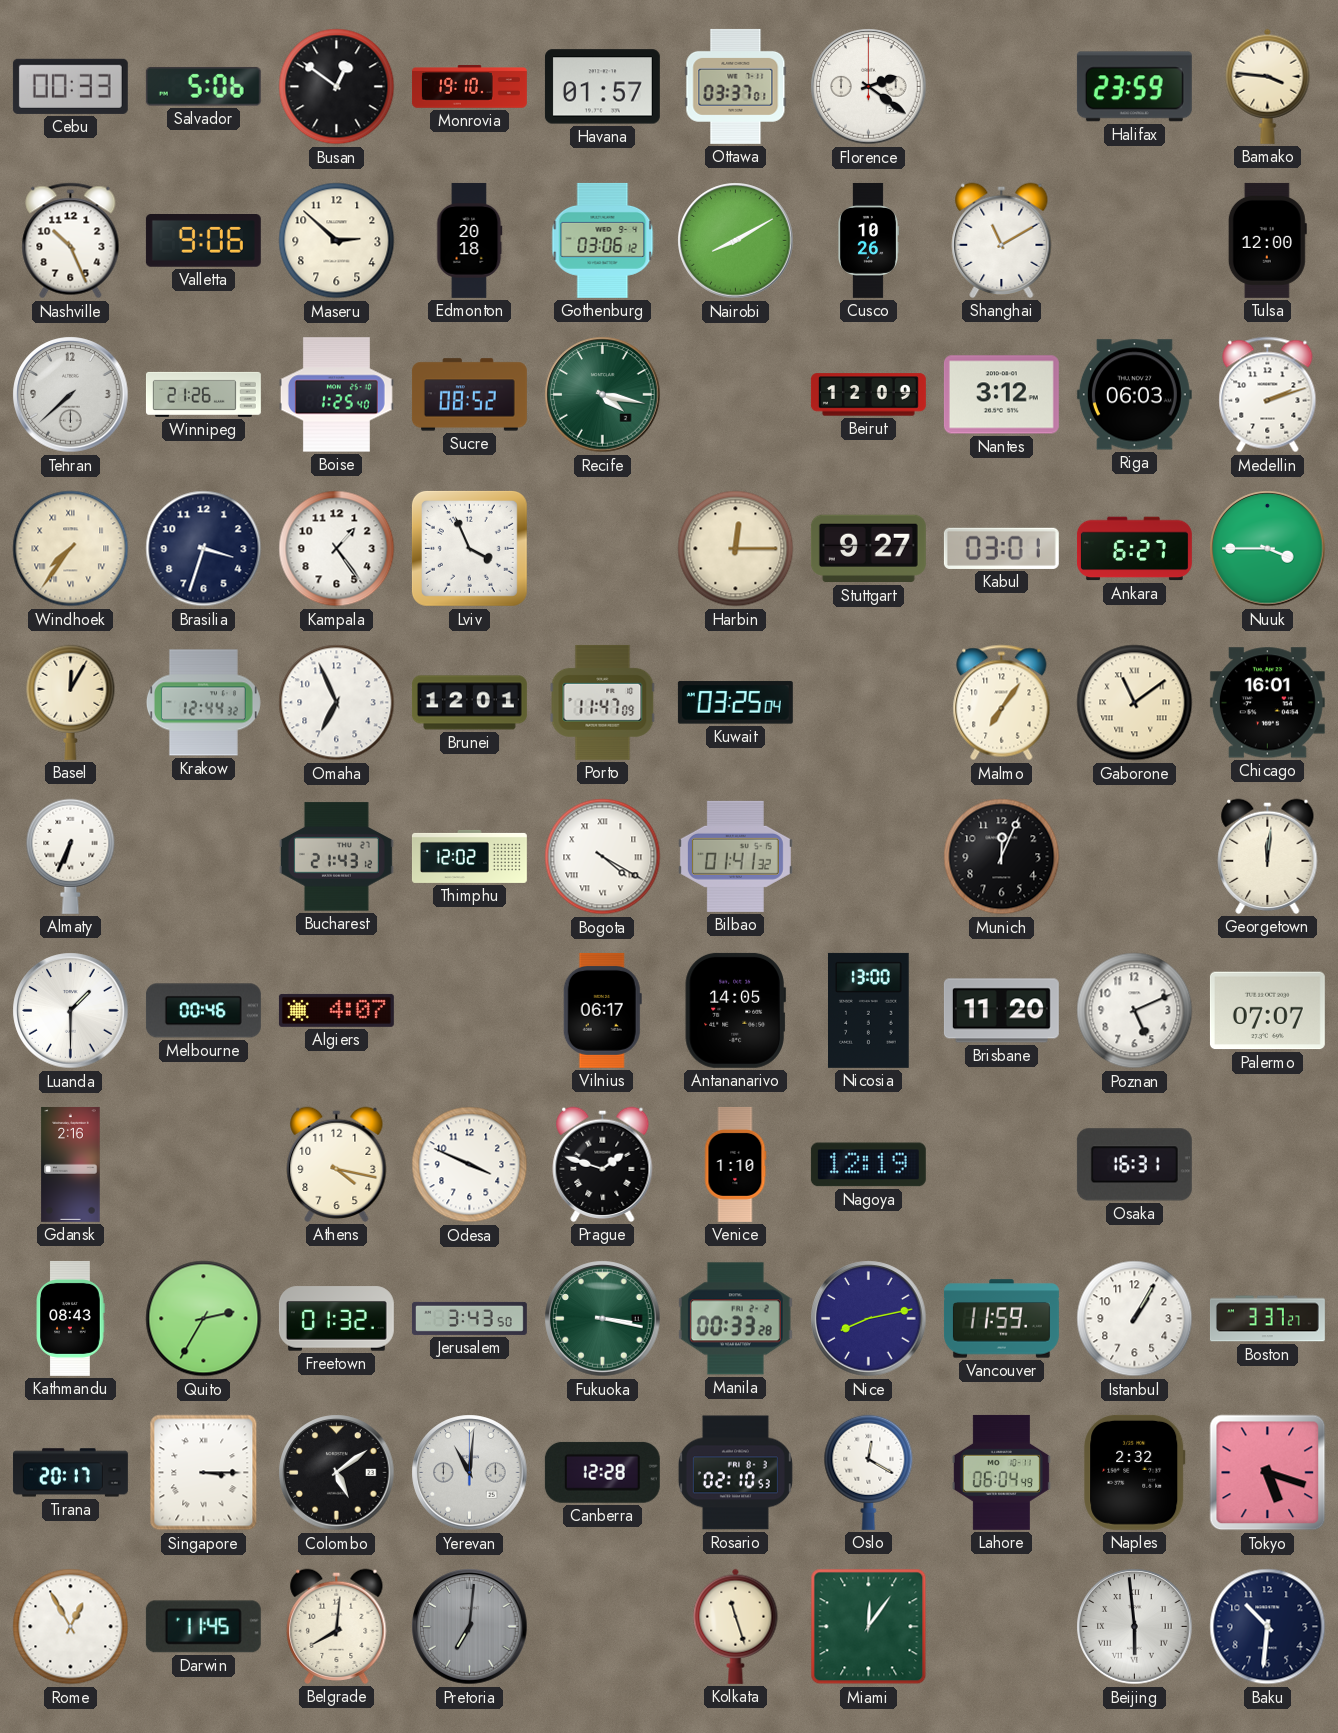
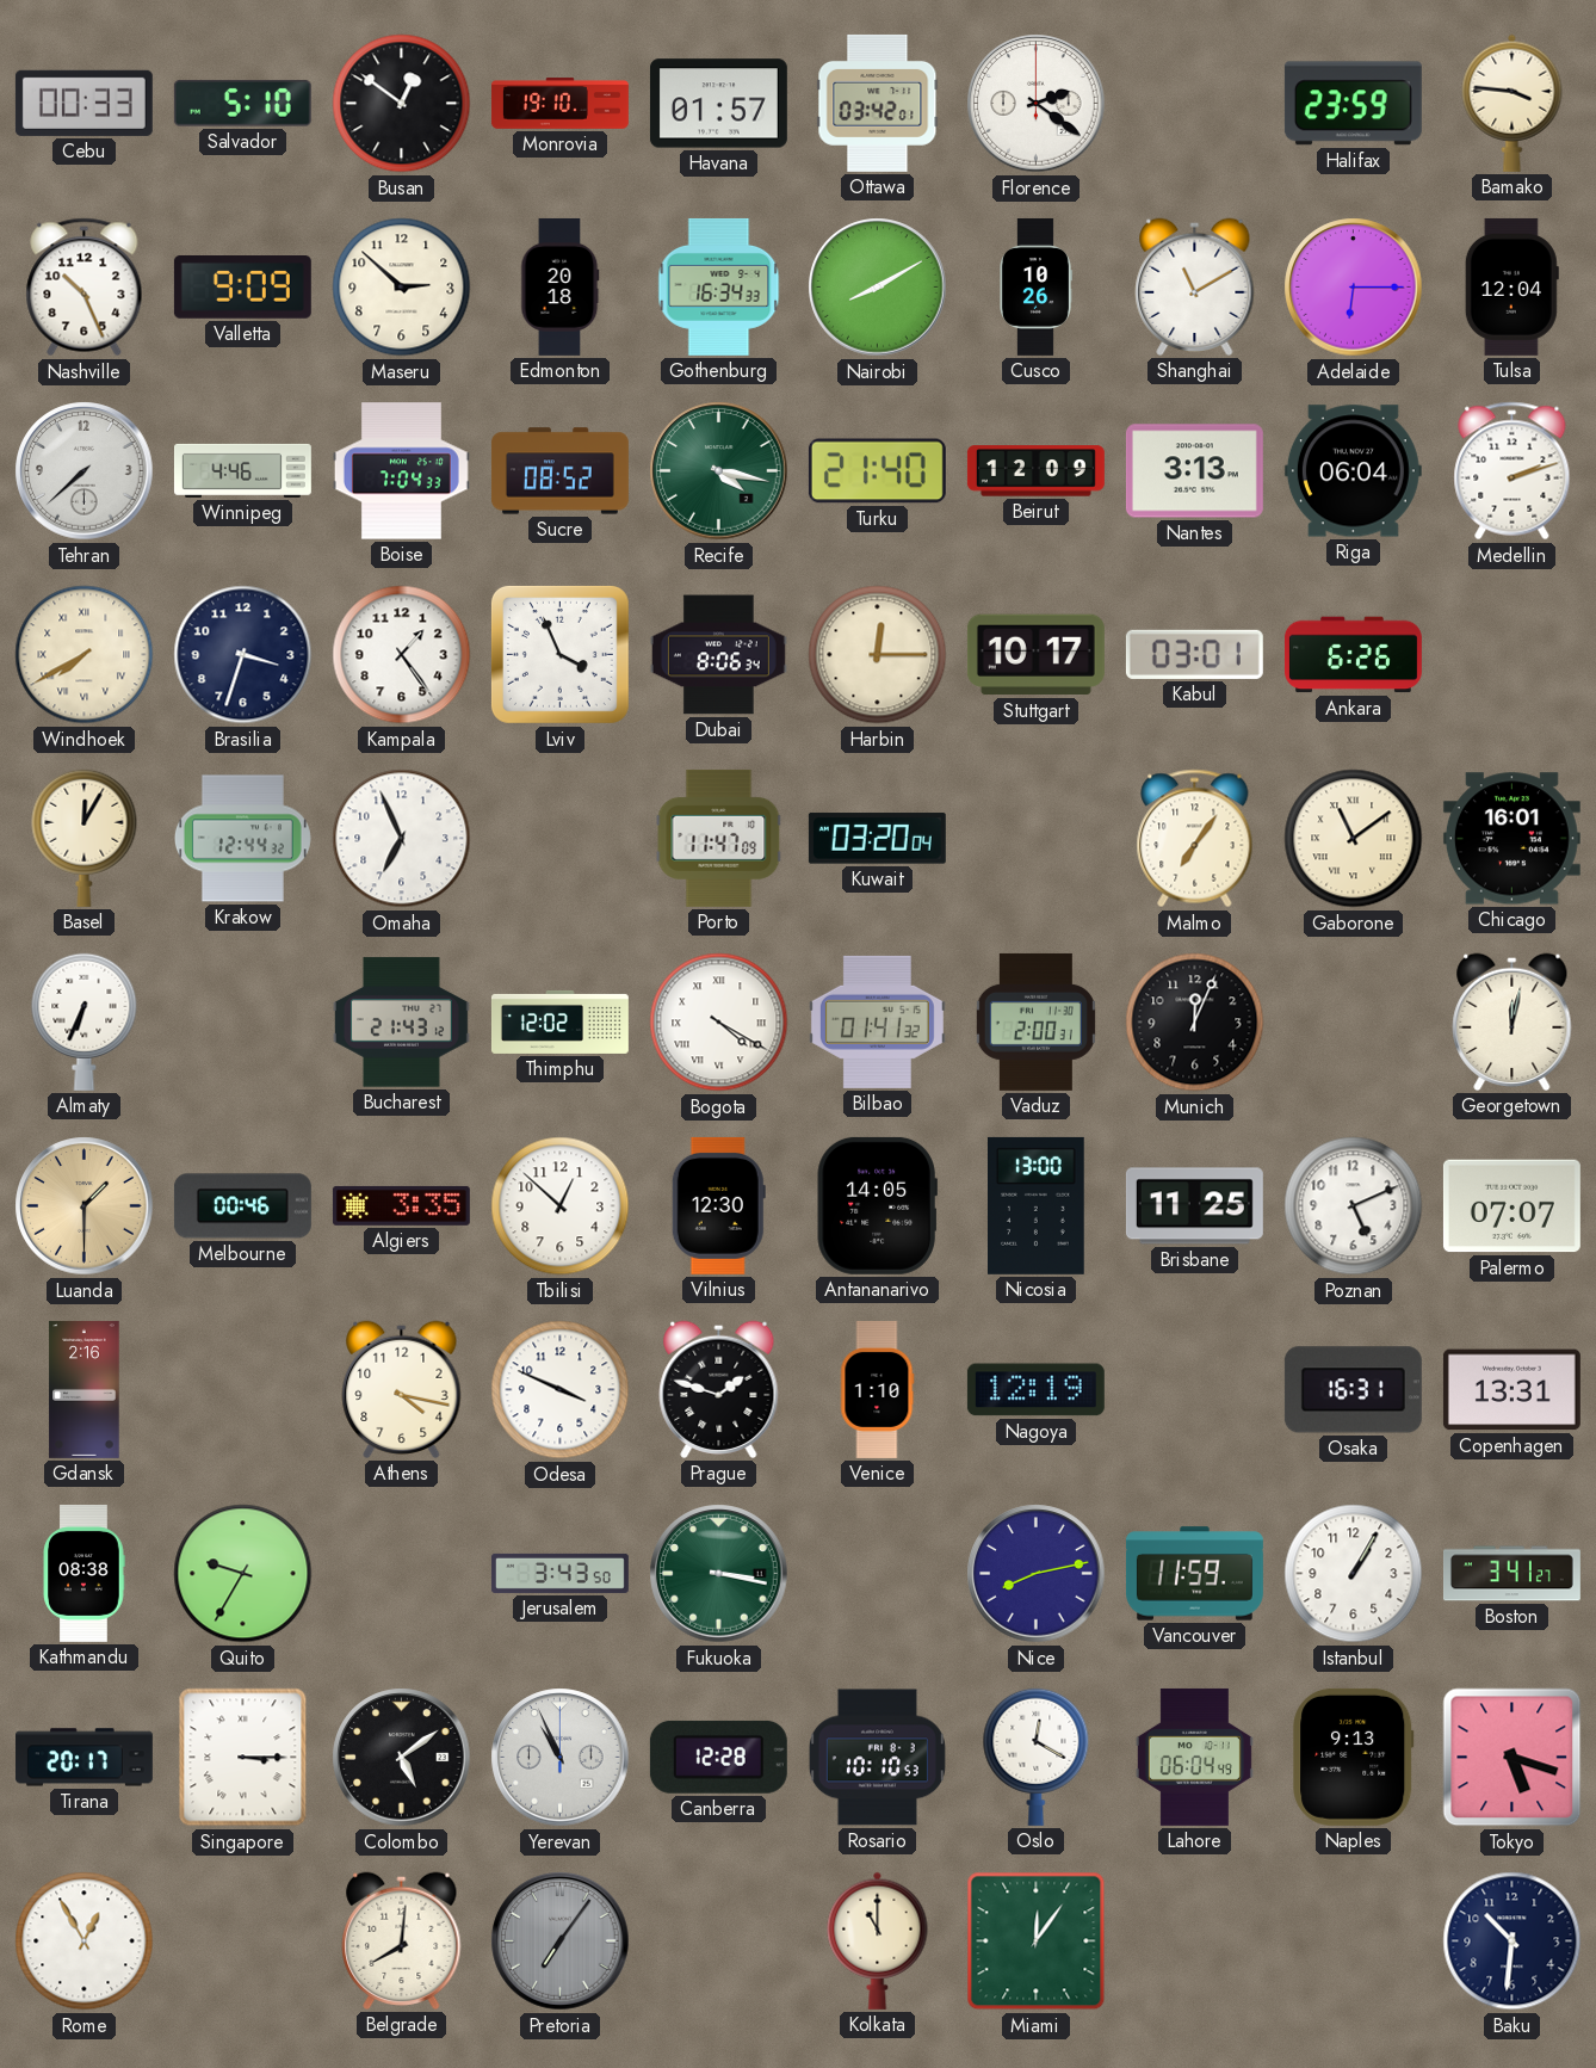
Salvador: 5:06 -> 5:10
Ottawa: 03:37 -> 03:42
Valletta: 9:06 -> 9:09
Gothenburg: 03:06 -> 16:34
Adelaide: none -> 6:15
Tulsa: 12:00 -> 12:04
Winnipeg: 21:26 -> 4:46
Boise: 1:25 -> 7:04
Turku: none -> 21:40
Nantes: 3:12 -> 3:13
Riga: 06:03 -> 06:04
Windhoek: 7:36 -> 7:40
Dubai: none -> 8:06
Stuttgart: 9:27 -> 10:17
Ankara: 6:27 -> 6:26
Nuuk: 3:45 -> none
Brunei: 12:01 -> none
Kuwait: 03:25 -> 03:20
Vaduz: none -> 2:00
Georgetown: 12:01 -> 12:02
Luanda dial: white -> champagne
Algiers: 4:07 -> 3:35
Tbilisi: none -> 12:52
Vilnius: 06:17 -> 12:30
Brisbane: 11:20 -> 11:25
Copenhagen: none -> 13:31
Kathmandu: 08:43 -> 08:38
Quito: 2:35 -> 9:35
Freetown: 01:32 -> none
Manila: 00:33 -> none
Boston: 3:37 -> 3:41
Yerevan: 11:01 -> 10:56
Rosario: 02:10 -> 10:10
Naples: 2:32 -> 9:13
Darwin: 11:45 -> none
Pretoria: 7:01 -> 7:06
Kolkata: 11:27 -> 11:00
Beijing: 5:59 -> none
